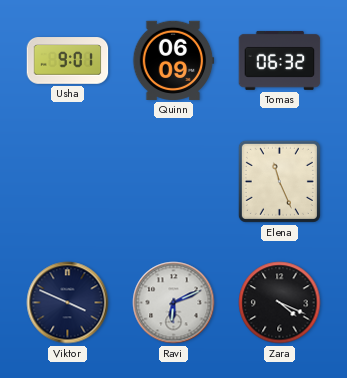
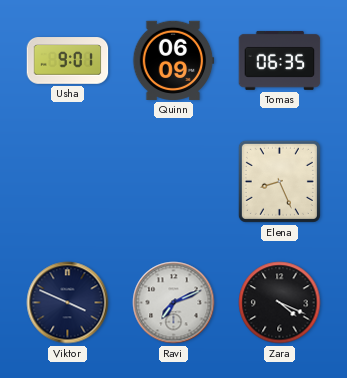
Tomas: 06:32 -> 06:35
Elena: 11:26 -> 8:26
Ravi: 6:11 -> 7:11
